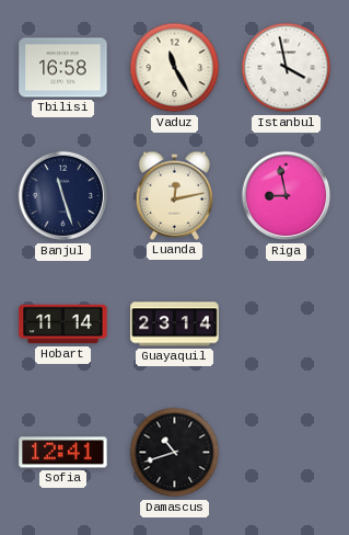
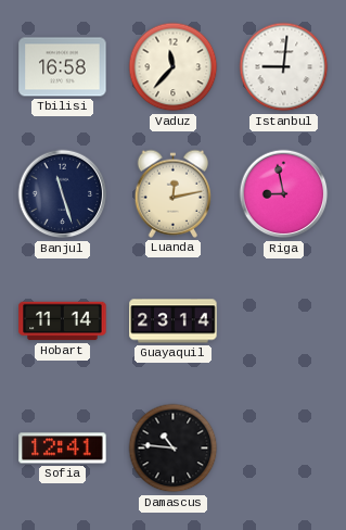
Vaduz: 11:25 -> 11:37
Istanbul: 3:58 -> 9:01
Damascus: 10:42 -> 10:46
